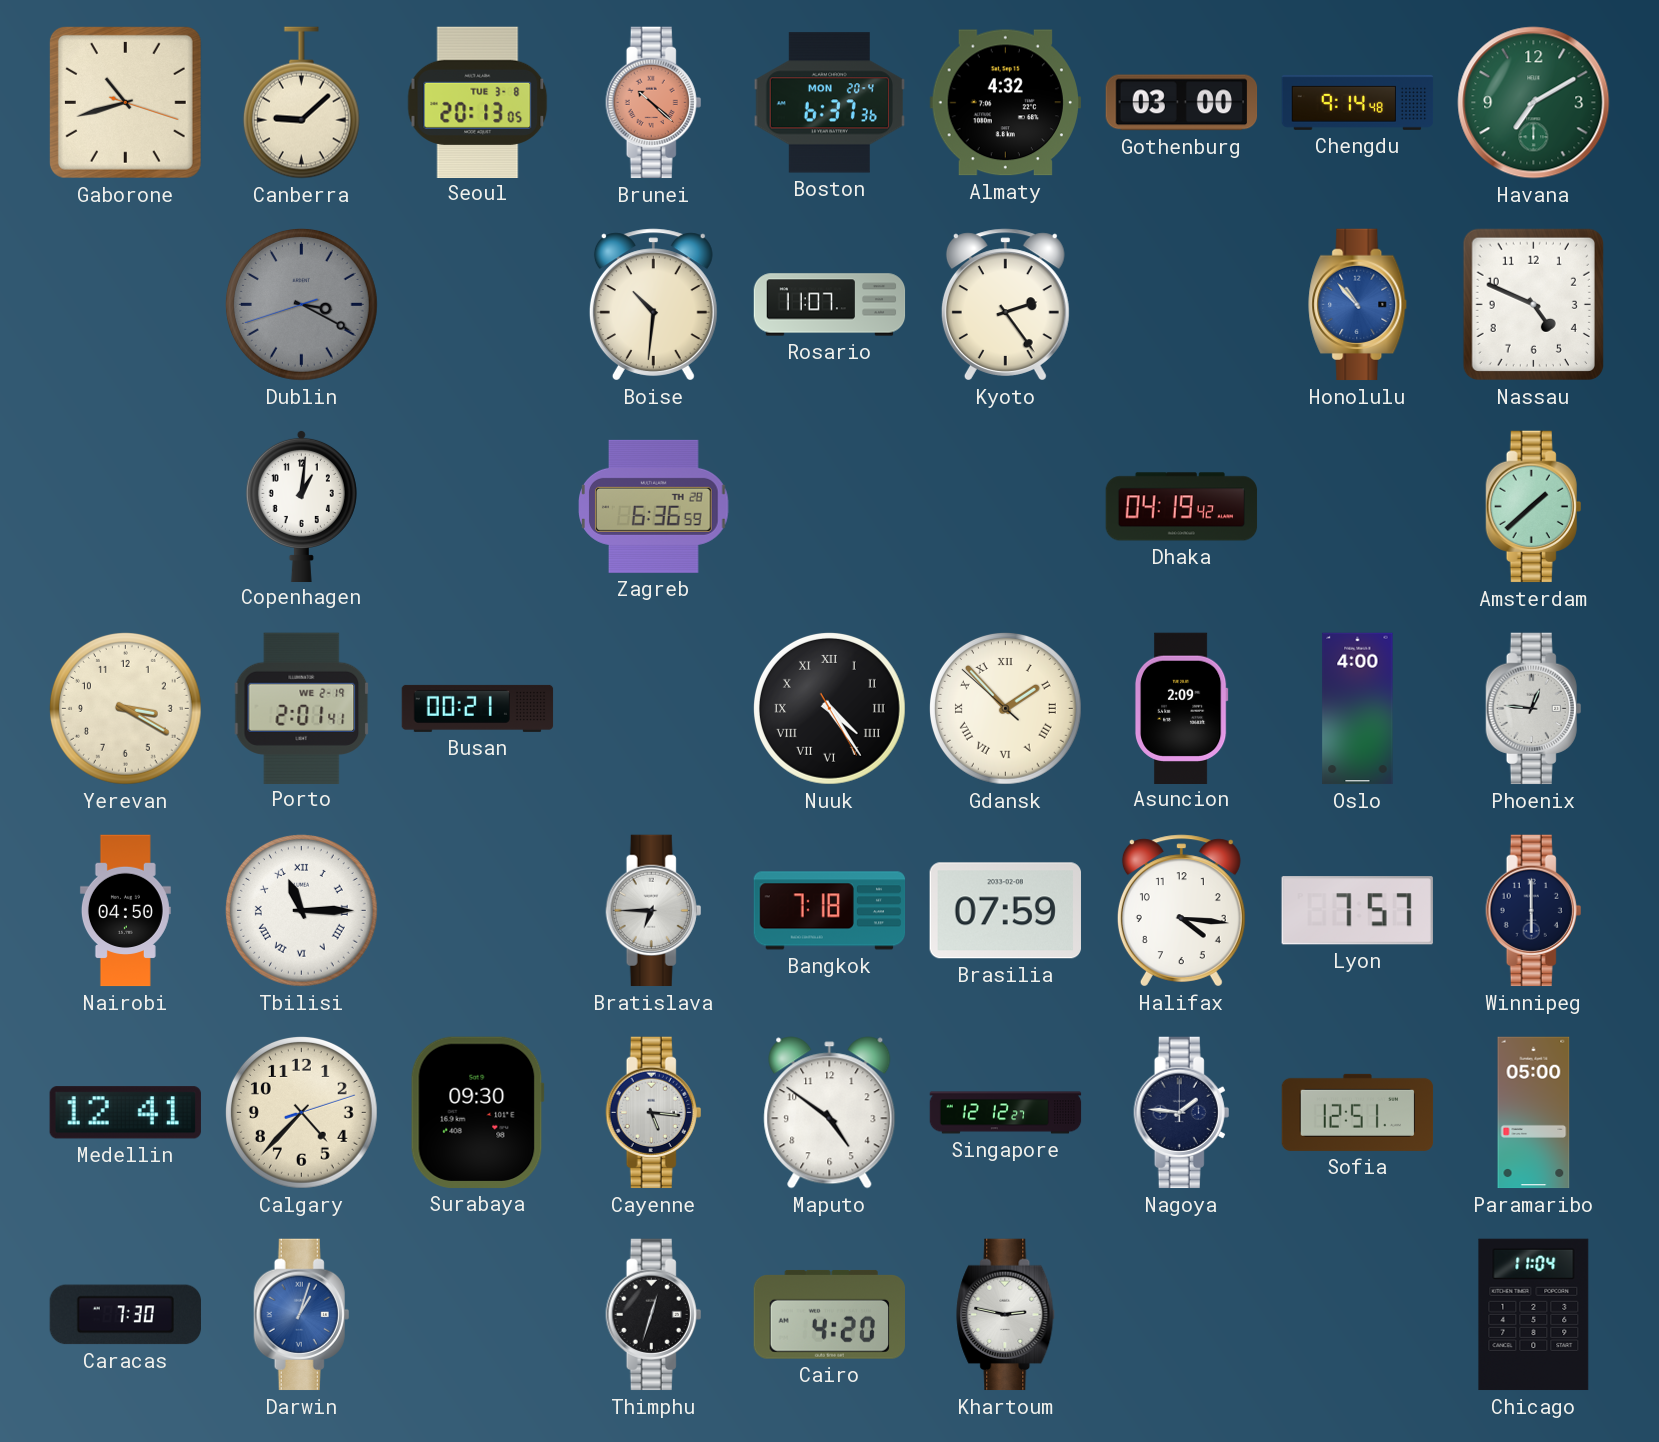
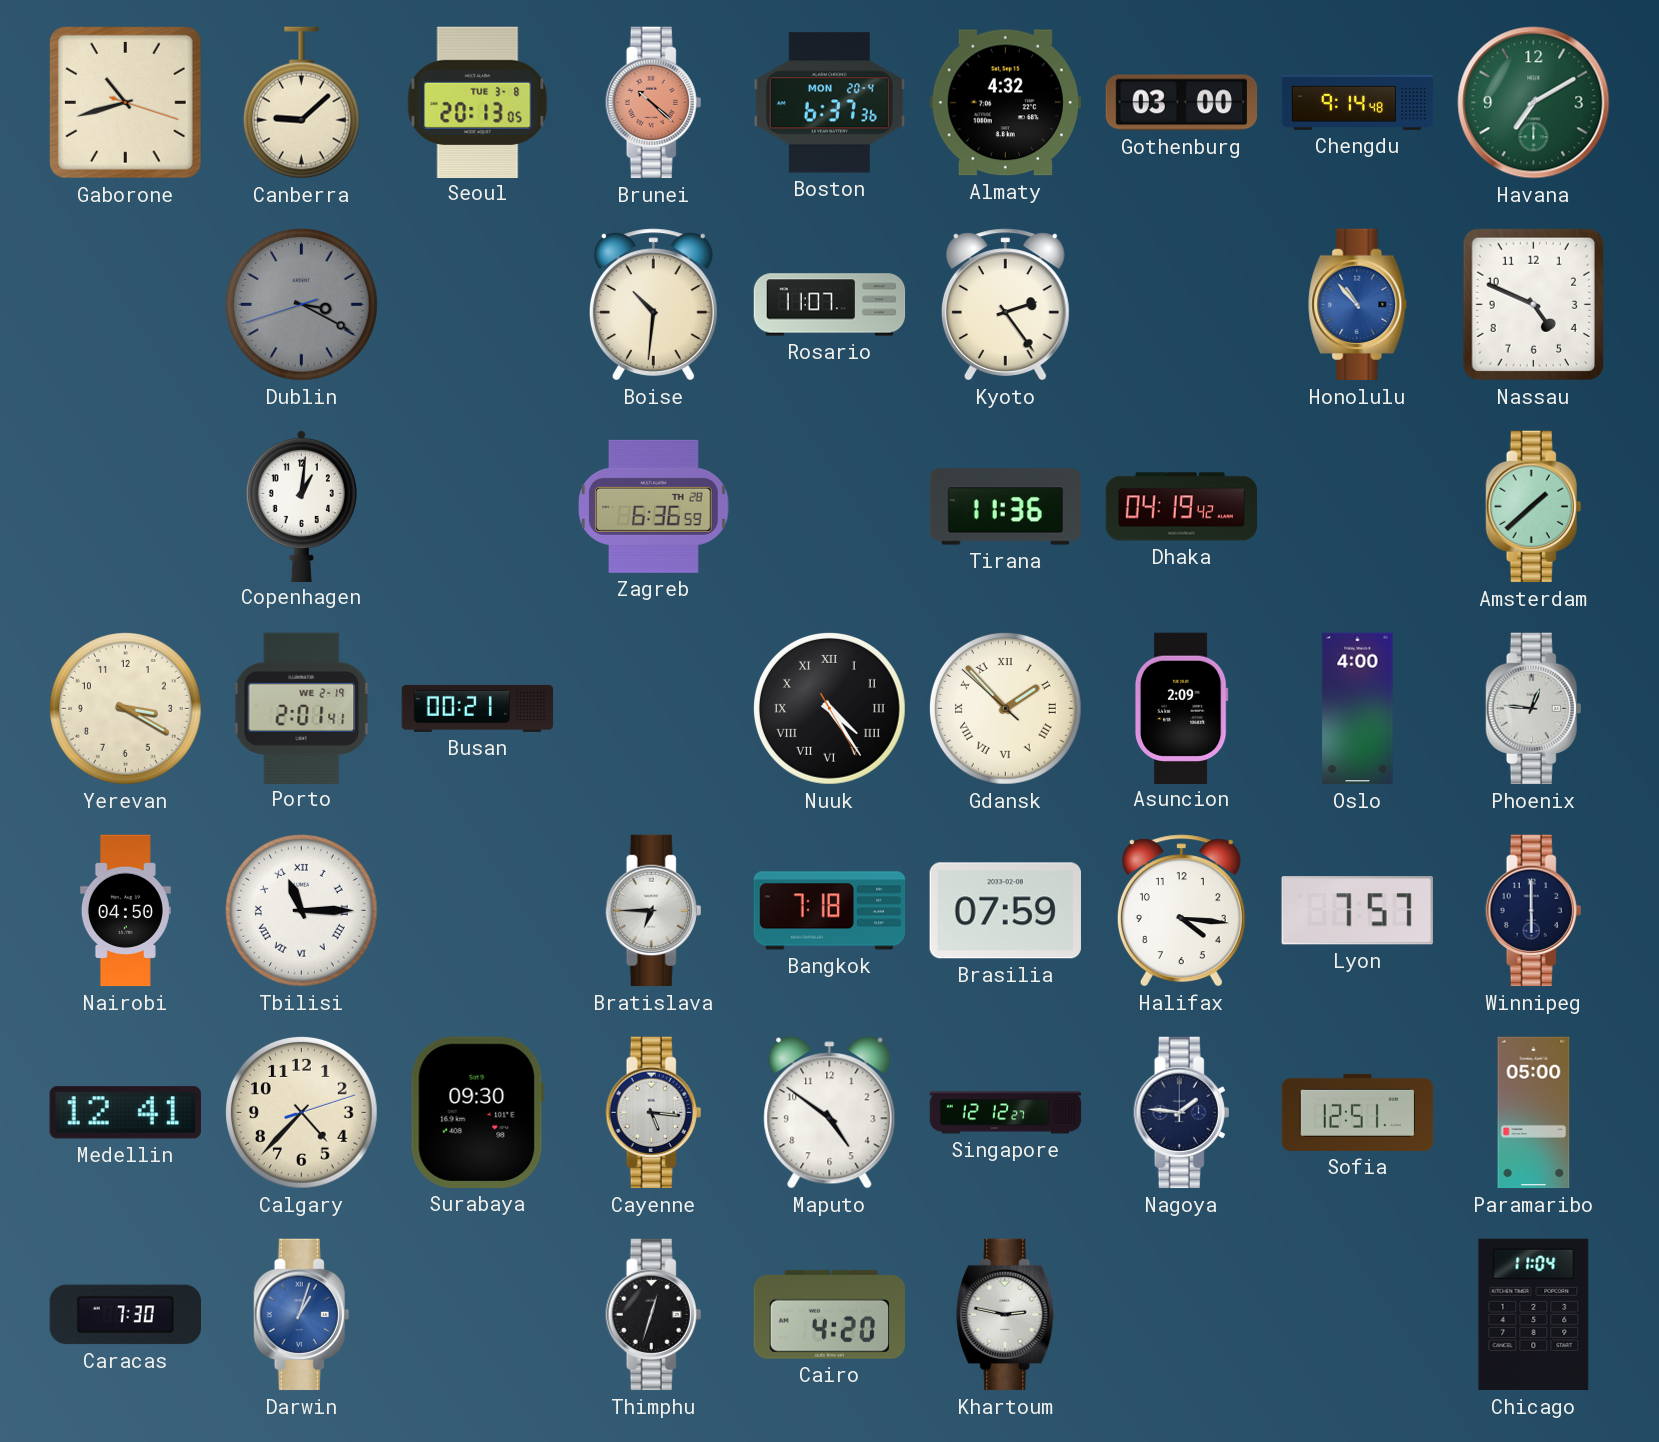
Tirana: none -> 11:36
